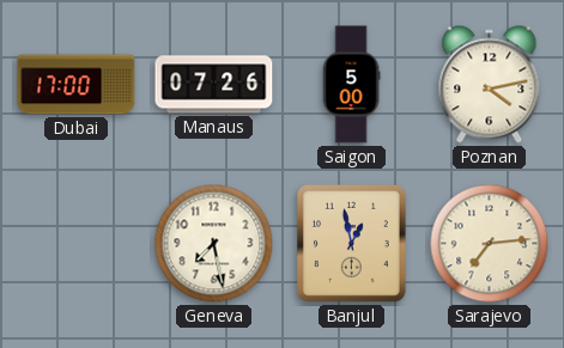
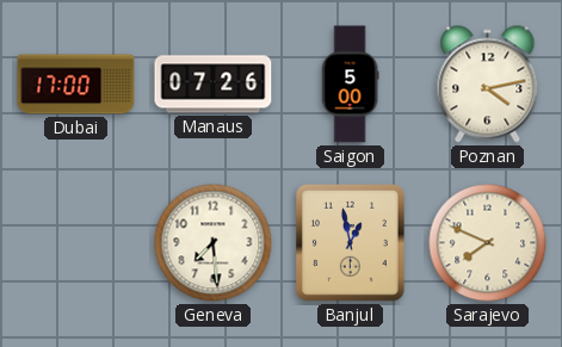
Geneva: 7:28 -> 7:29
Sarajevo: 7:14 -> 7:49
